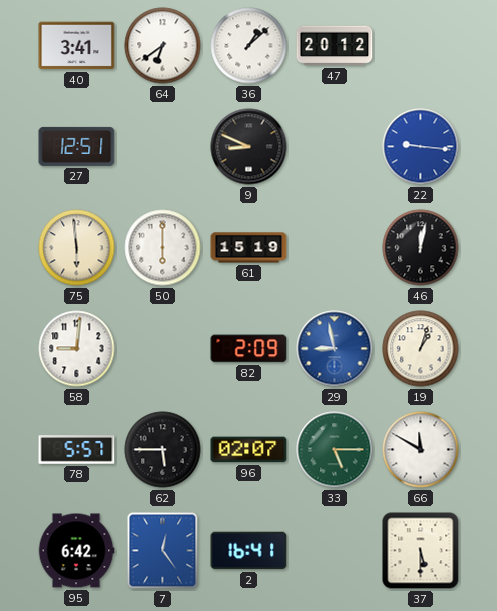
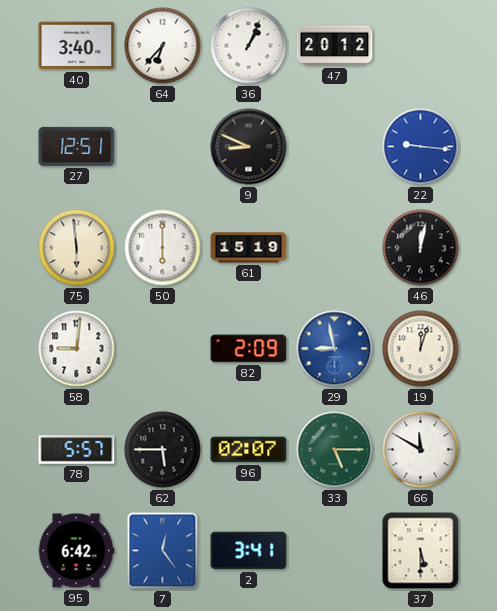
40: 3:41 -> 3:40
64: 6:39 -> 6:37
36: 1:08 -> 1:04
19: 1:03 -> 12:03
2: 16:41 -> 3:41
